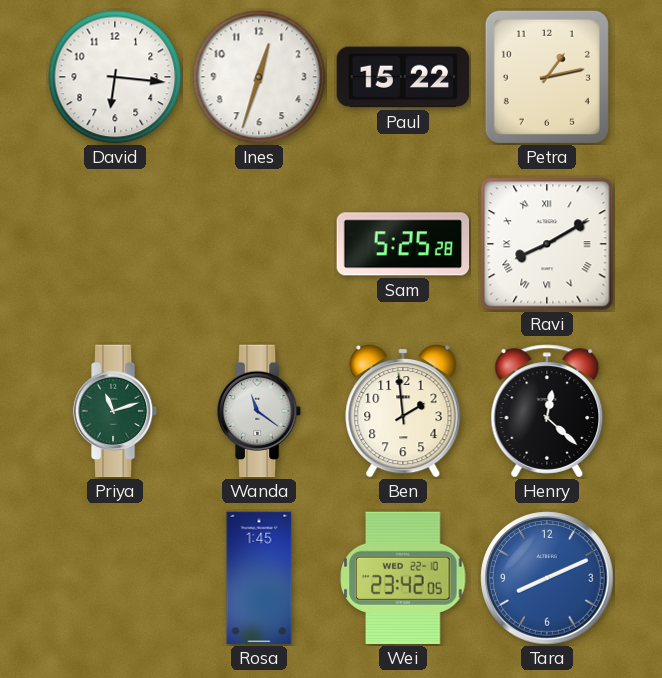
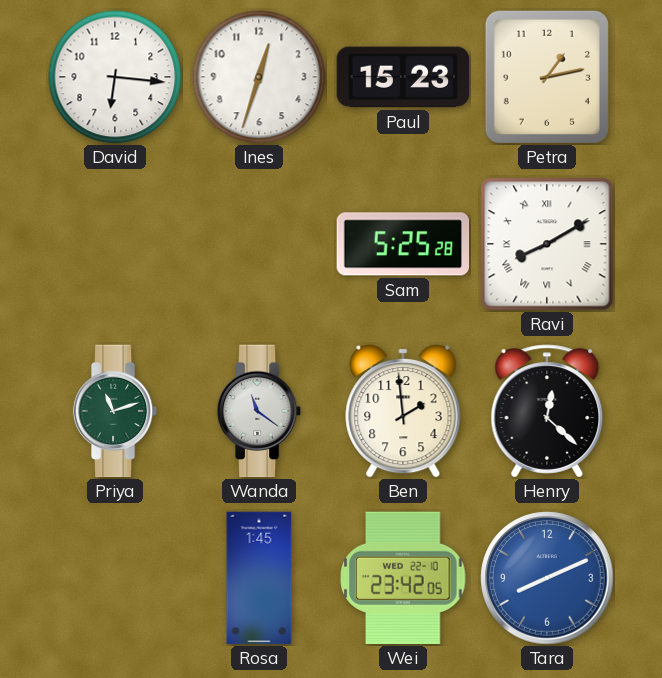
Paul: 15:22 -> 15:23
